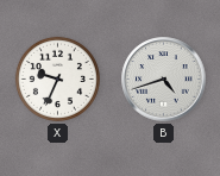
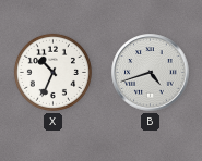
X: 9:34 -> 10:34
